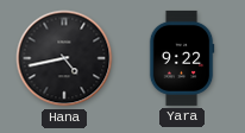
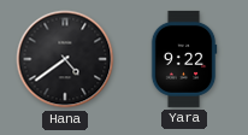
Hana: 4:43 -> 4:39
